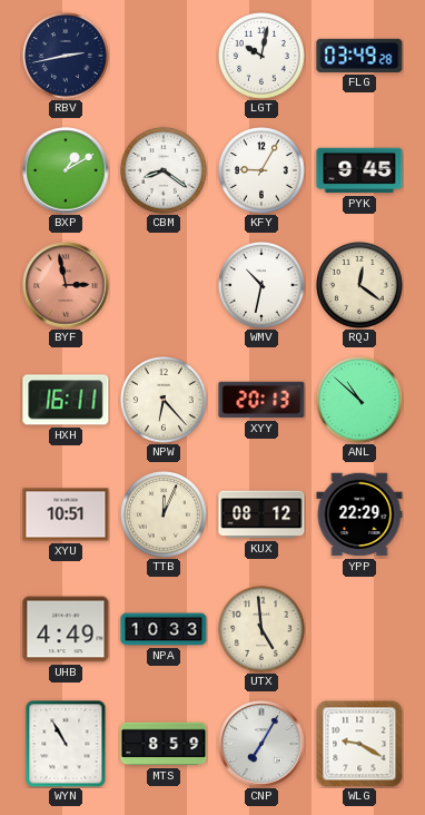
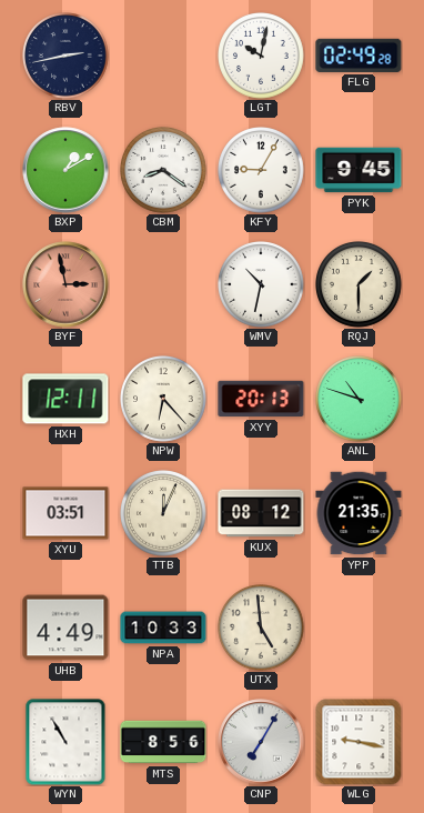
FLG: 03:49 -> 02:49
RQJ: 12:21 -> 1:30
HXH: 16:11 -> 12:11
ANL: 10:52 -> 10:48
XYU: 10:51 -> 03:51
YPP: 22:29 -> 21:35
MTS: 8:59 -> 8:56
WLG: 9:20 -> 9:17
